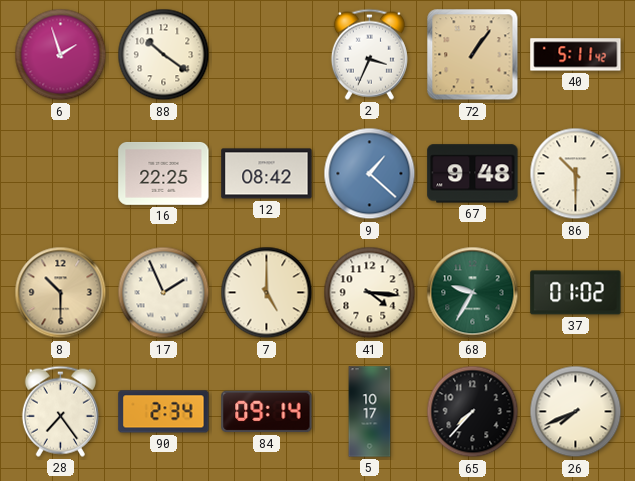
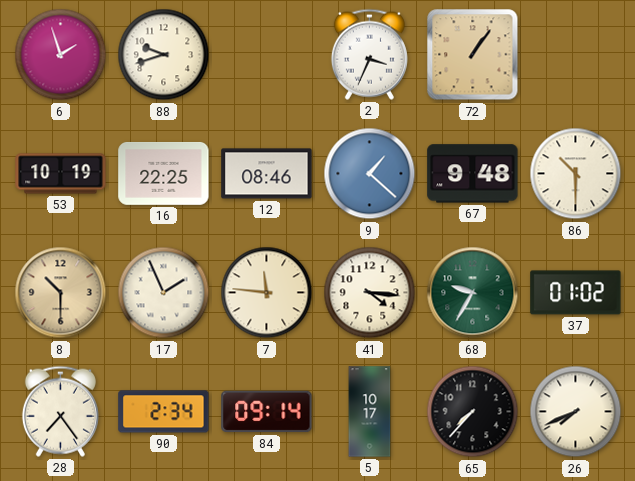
88: 10:21 -> 9:42
40: 5:11 -> none
53: none -> 10:19
12: 08:42 -> 08:46
7: 5:00 -> 11:46
